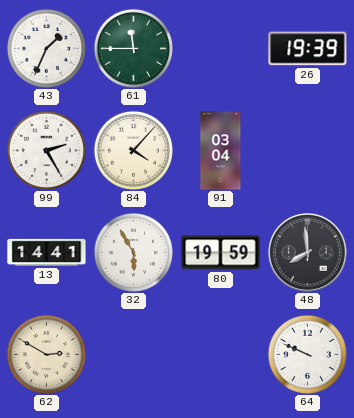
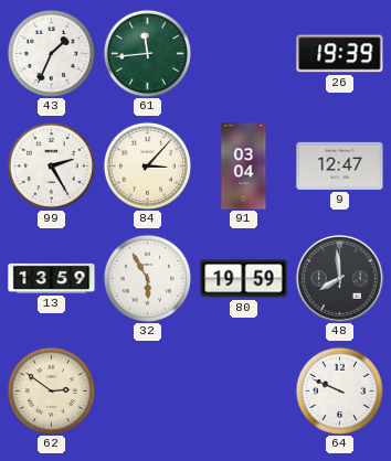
61: 11:45 -> 11:44
84: 4:07 -> 3:07
9: none -> 12:47
13: 14:41 -> 13:59
62: 2:50 -> 2:51
